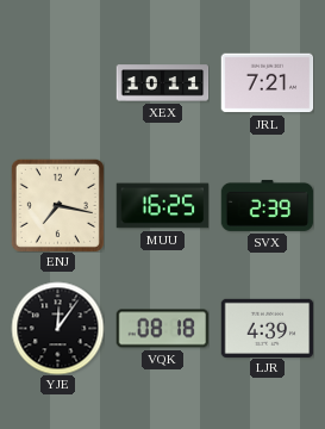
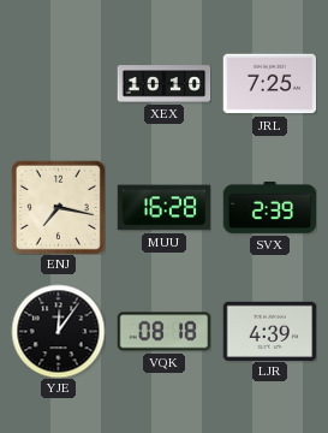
XEX: 10:11 -> 10:10
JRL: 7:21 -> 7:25
MUU: 16:25 -> 16:28
